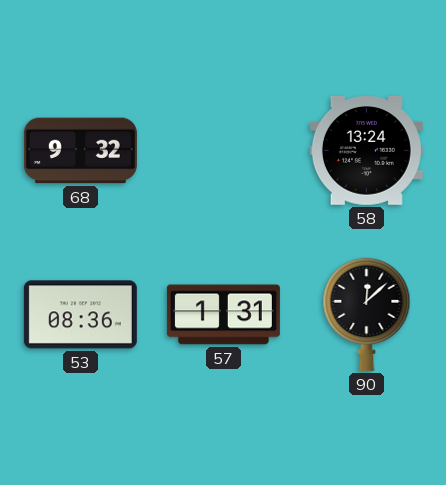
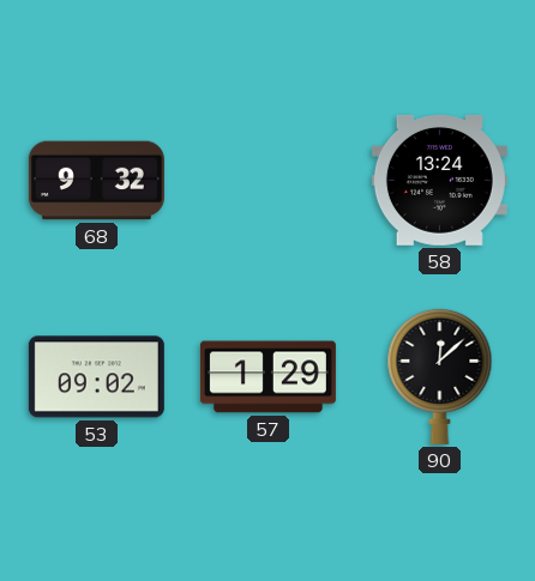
53: 08:36 -> 09:02
57: 1:31 -> 1:29
